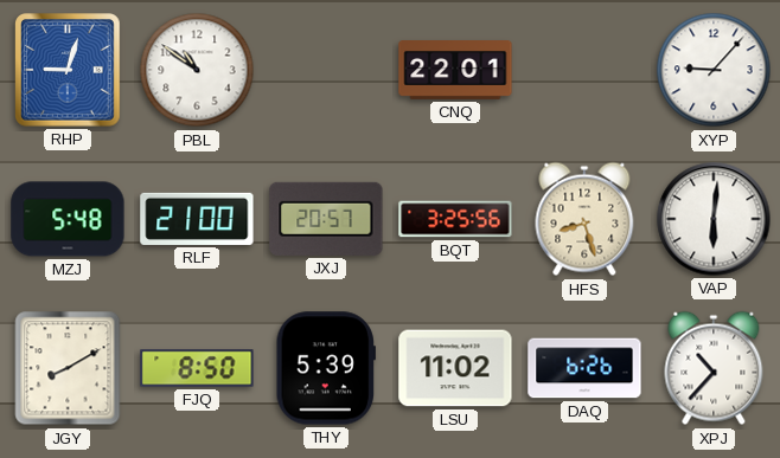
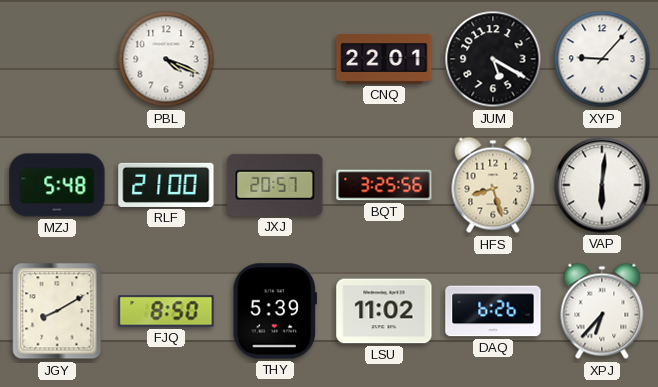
RHP: 9:03 -> none
PBL: 10:51 -> 4:19
JUM: none -> 5:20
XPJ: 10:37 -> 6:37
